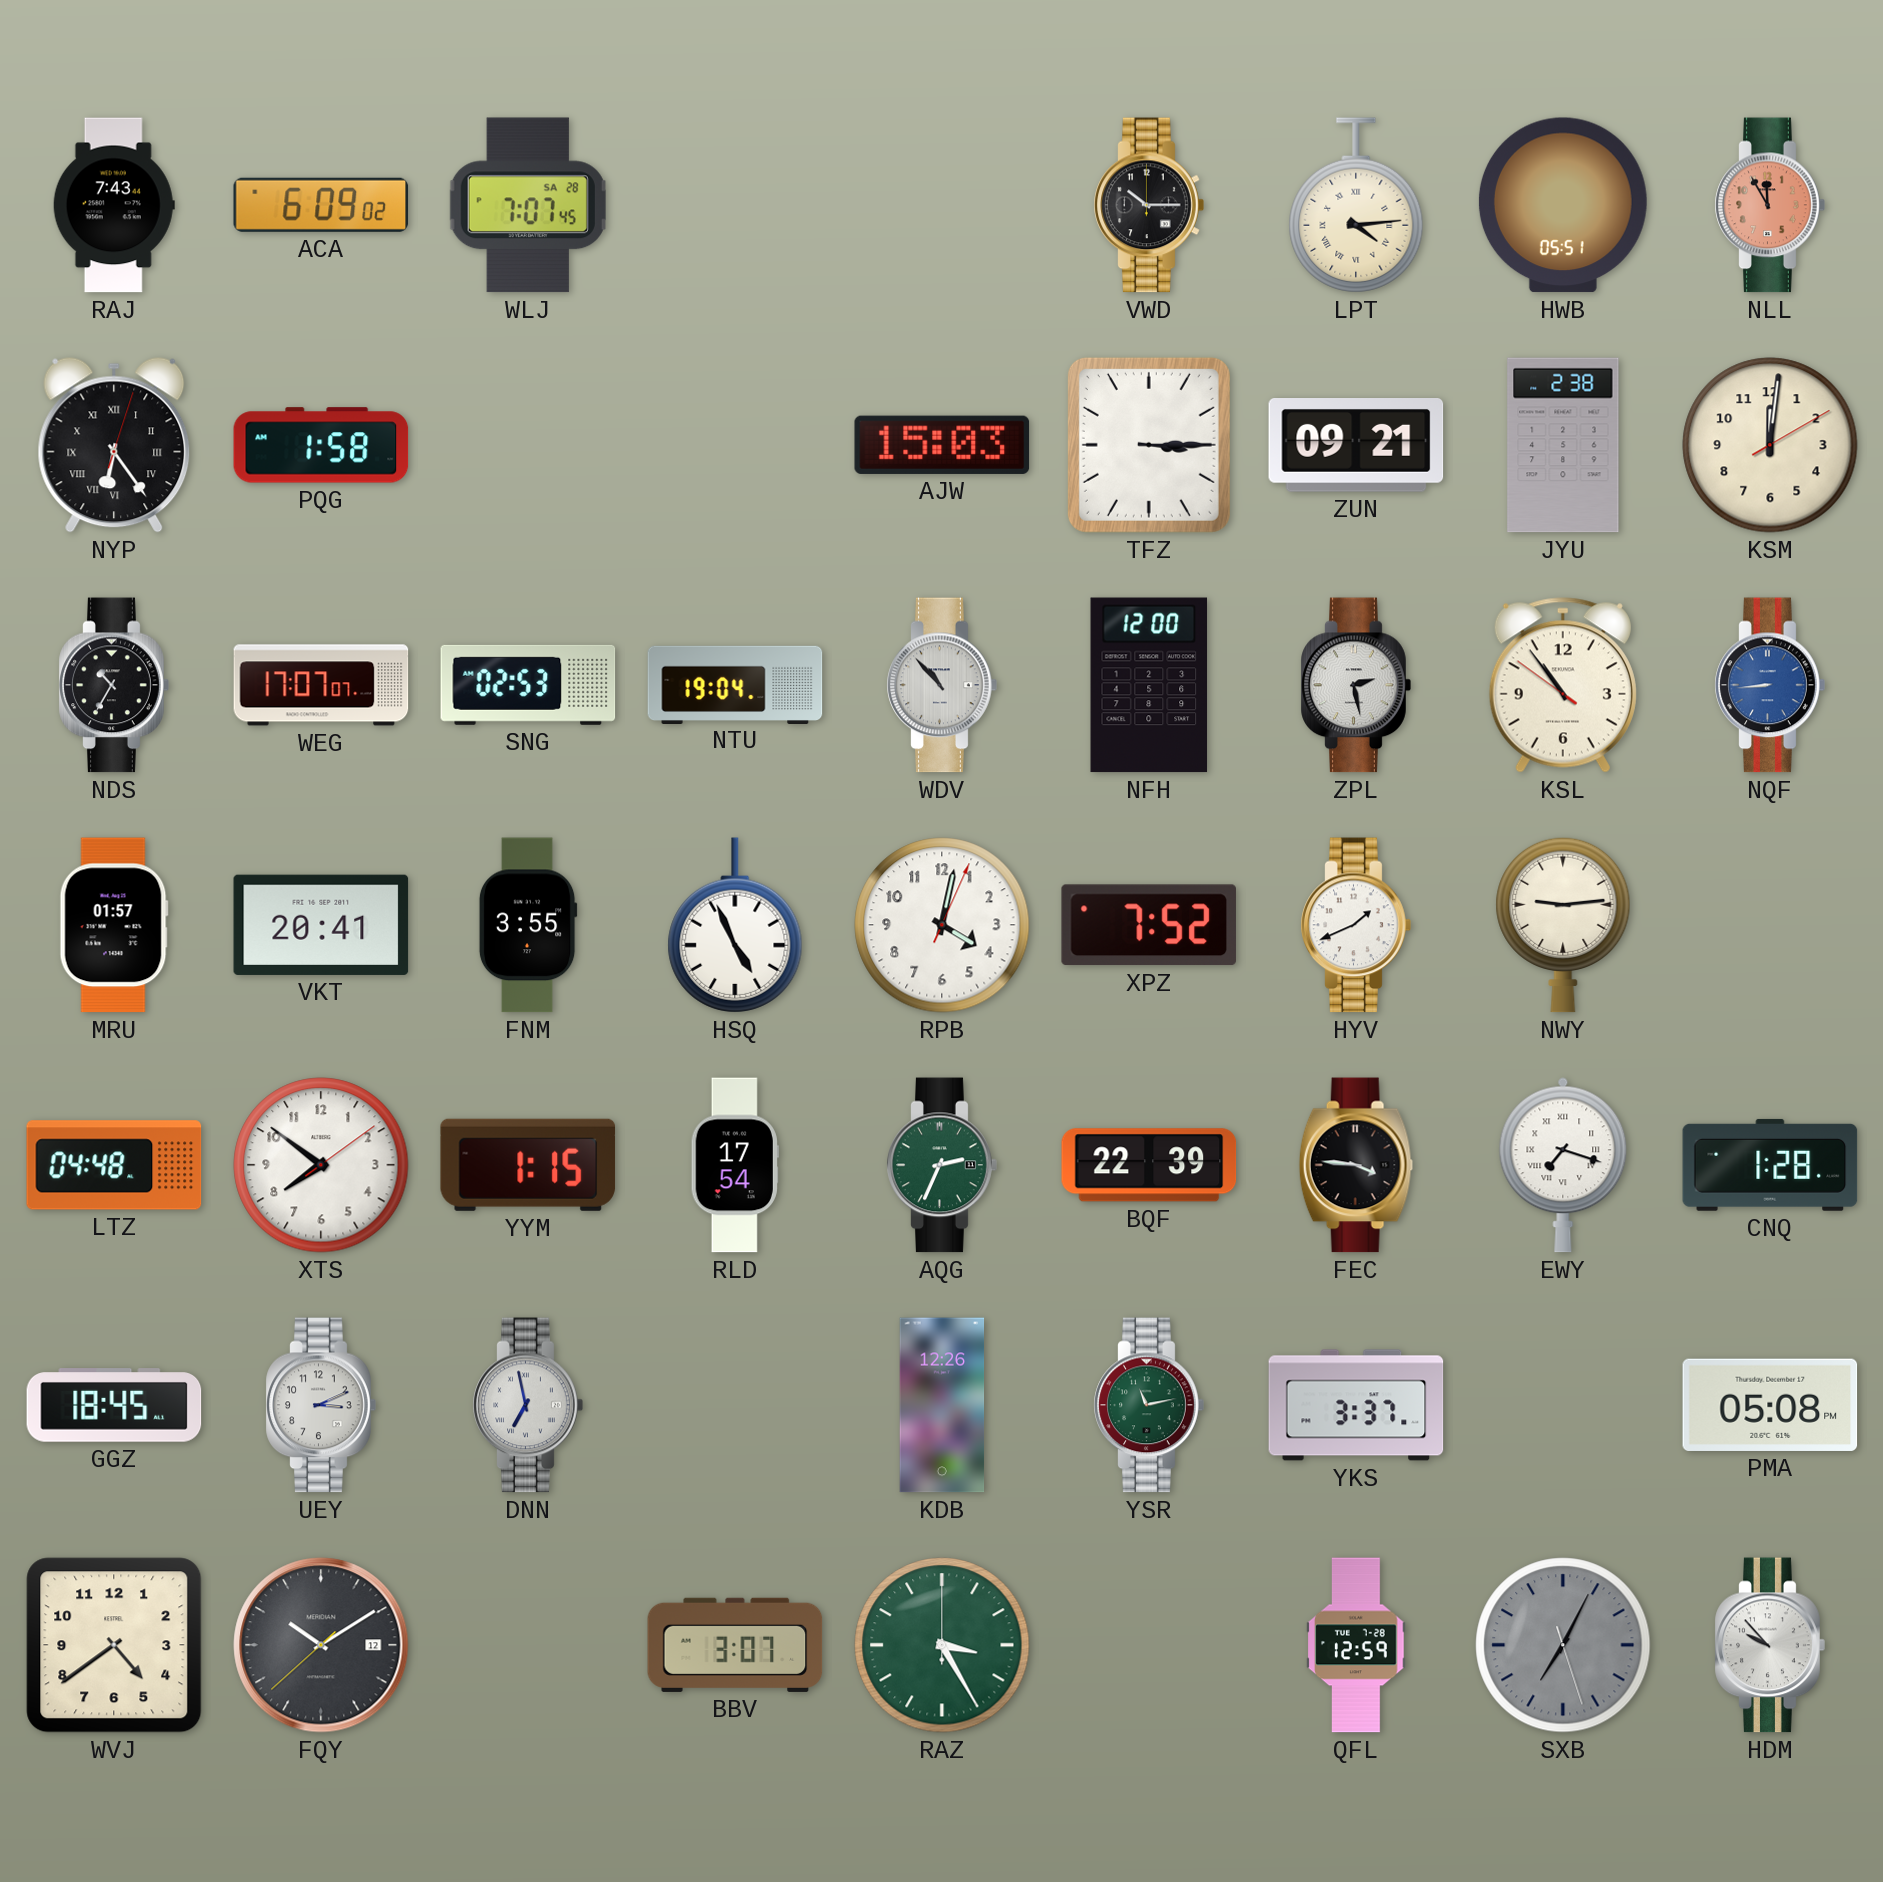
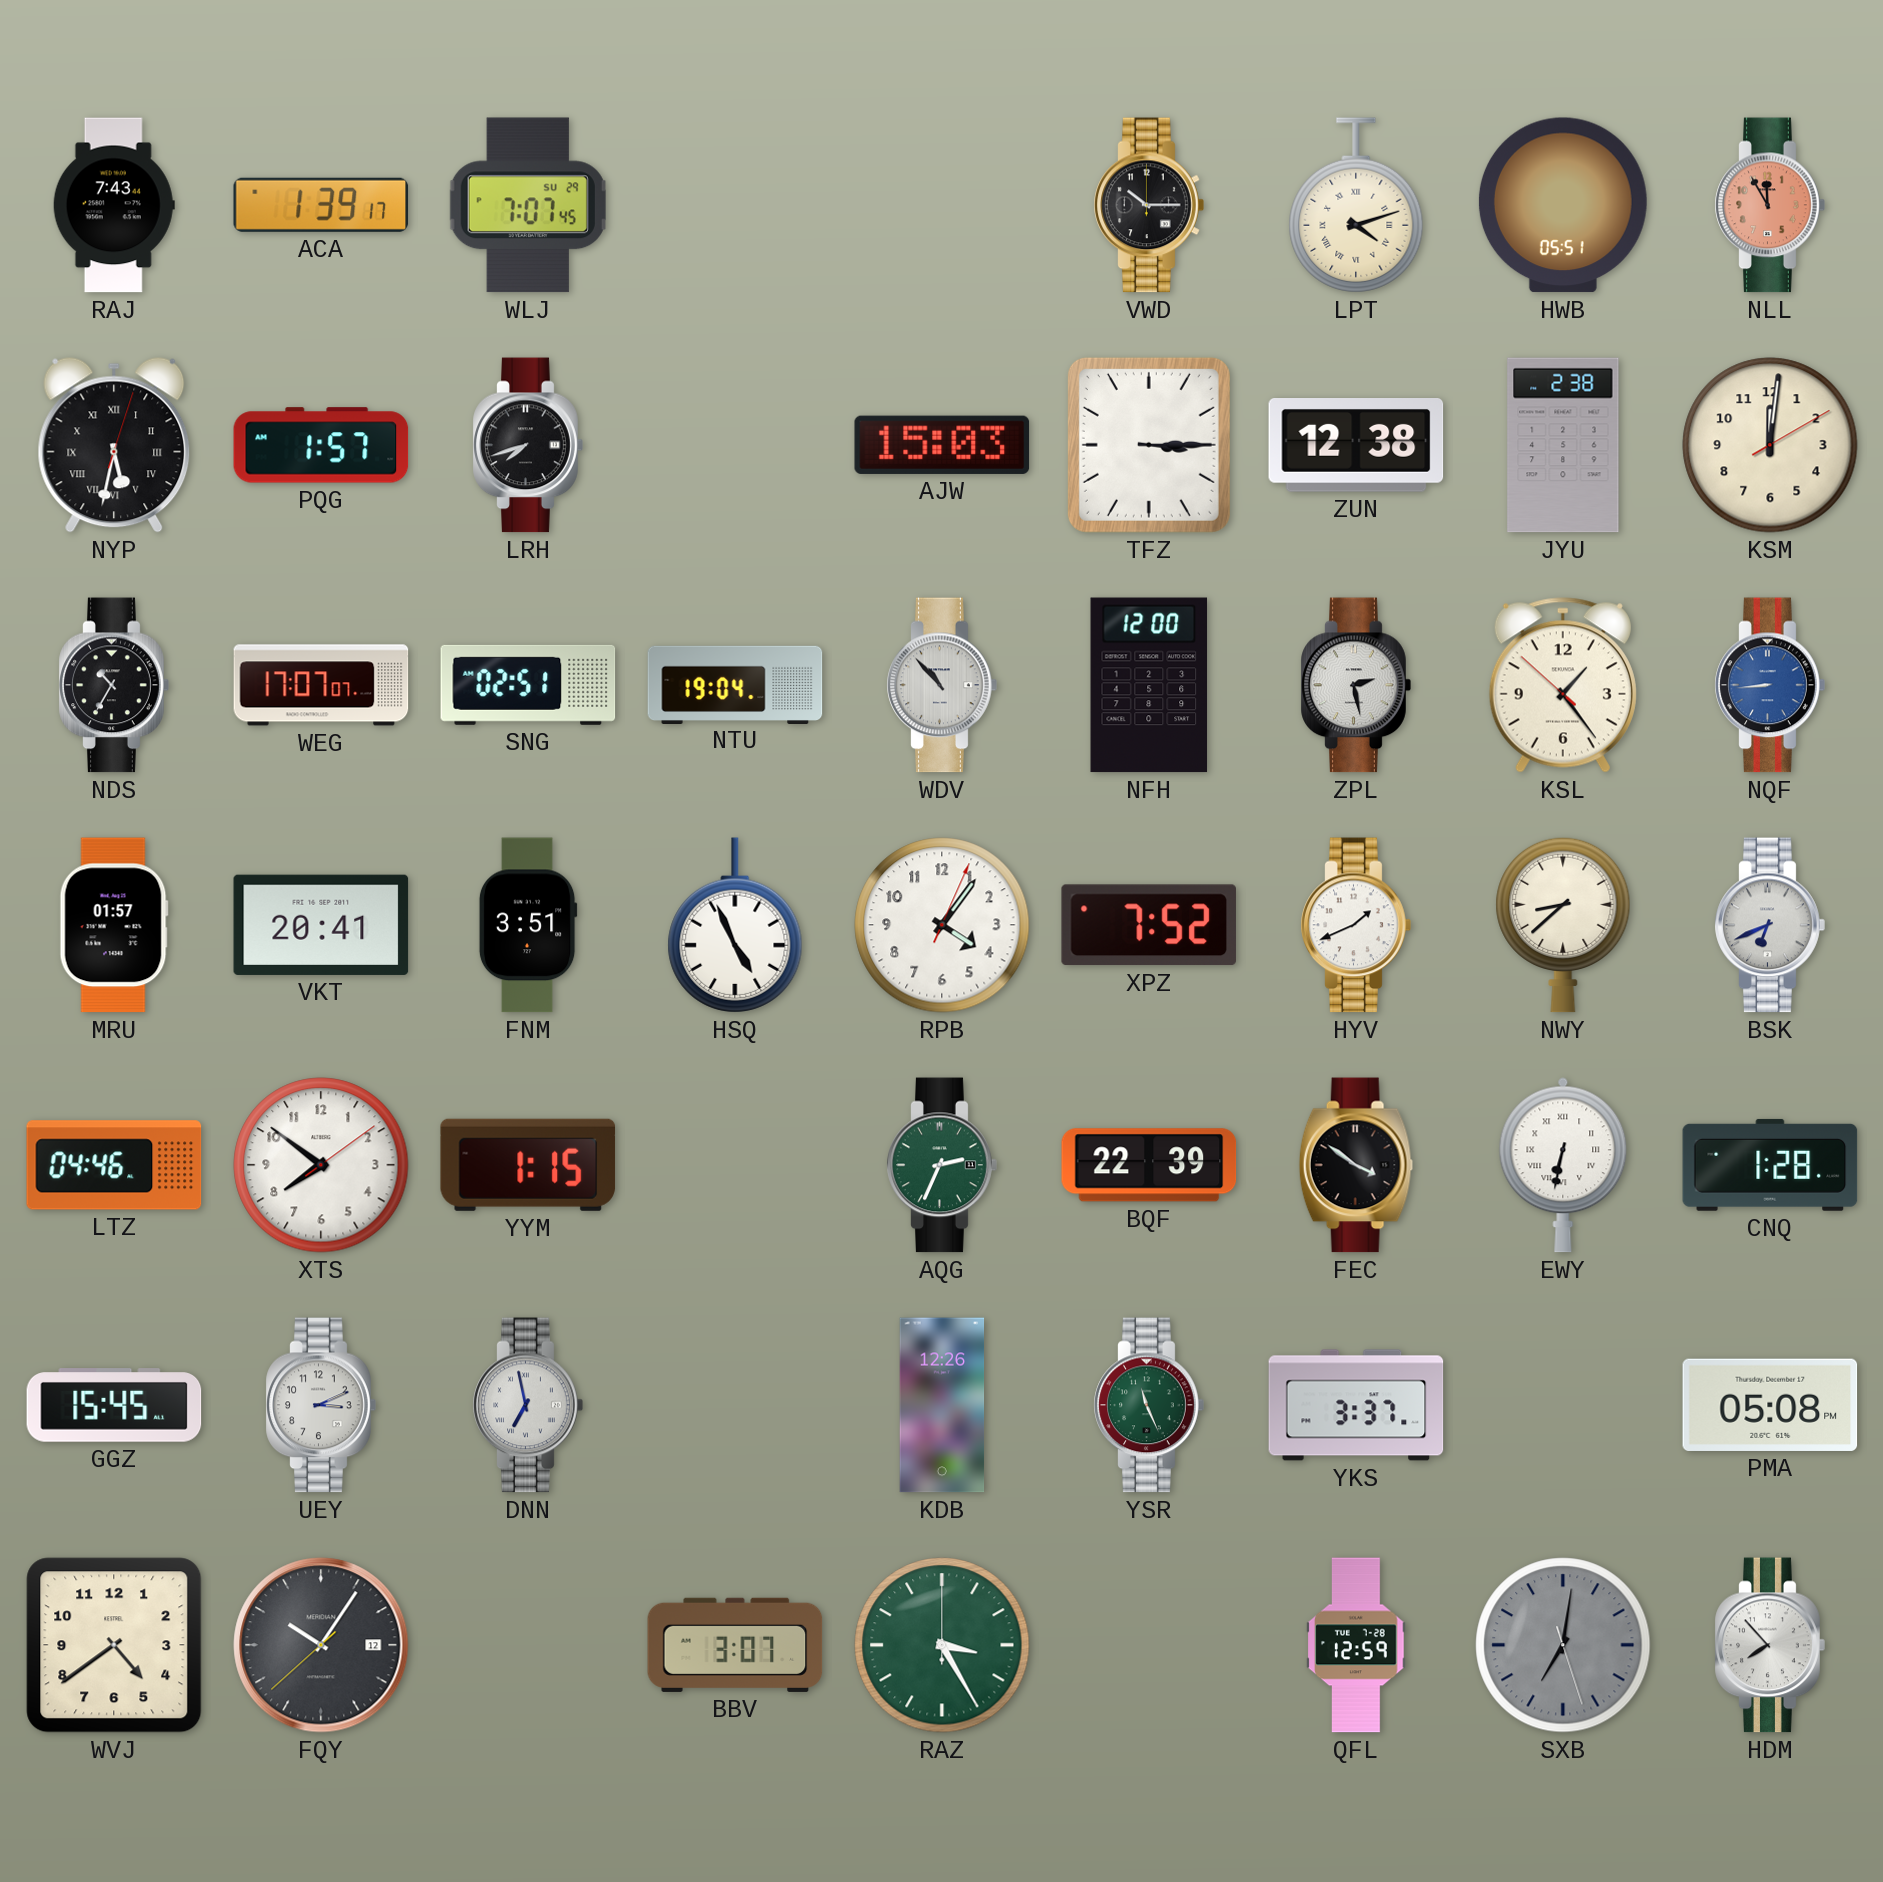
ACA: 6:09 -> 1:39
WLJ date: SA 28 -> SU 29
LPT: 4:14 -> 4:12
NYP: 6:24 -> 5:32
PQG: 1:58 -> 1:57
LRH: none -> 7:42
ZUN: 09:21 -> 12:38
SNG: 02:53 -> 02:51
KSL: 10:53 -> 1:23
FNM: 3:55 -> 3:51
RPB: 4:02 -> 4:06
NWY: 9:14 -> 8:38
BSK: none -> 6:41
LTZ: 04:48 -> 04:46
RLD: 17:54 -> none
FEC: 3:46 -> 3:51
EWY: 7:18 -> 6:32
GGZ: 18:45 -> 15:45
YSR: 11:13 -> 11:26
FQY: 10:09 -> 10:05
SXB: 7:04 -> 7:01
HDM: 9:53 -> 7:53
